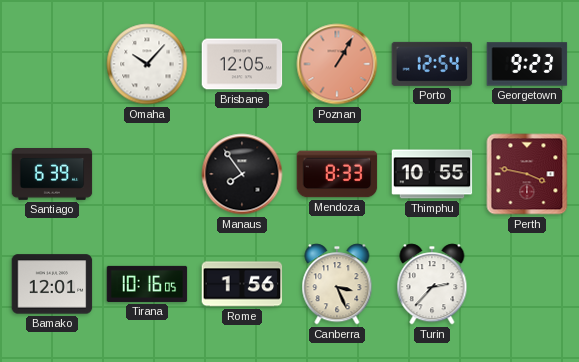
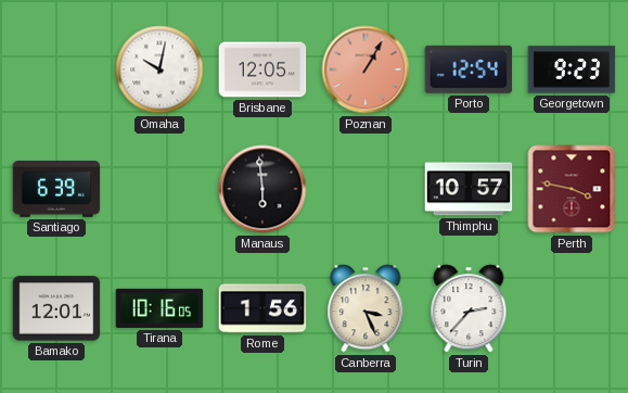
Omaha: 10:07 -> 10:02
Manaus: 7:54 -> 5:59
Mendoza: 8:33 -> none
Thimphu: 10:55 -> 10:57
